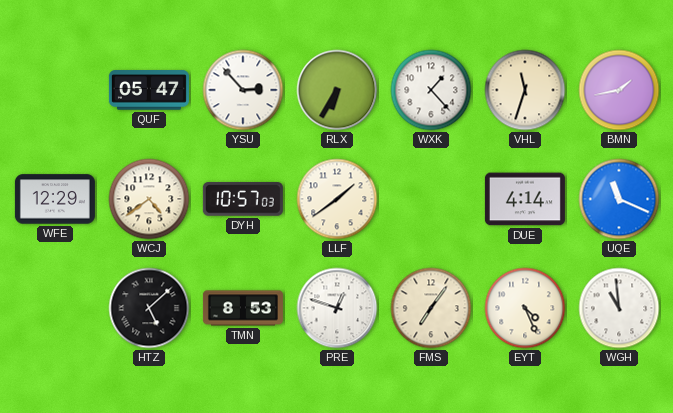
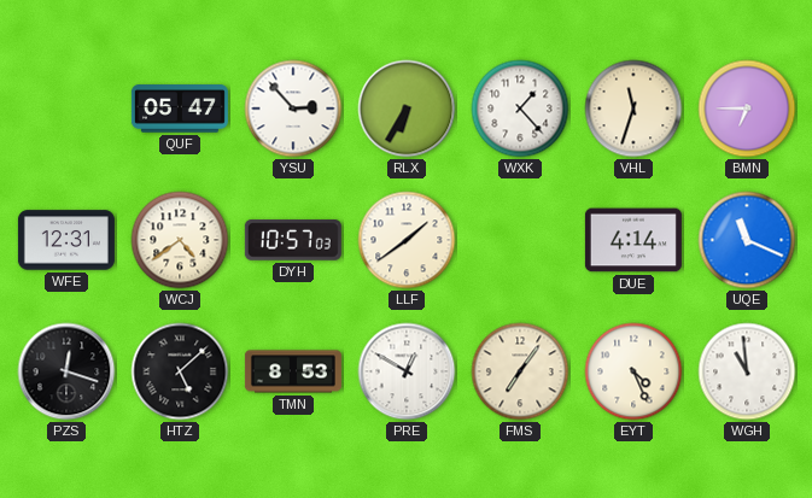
BMN: 1:43 -> 6:45
WFE: 12:29 -> 12:31
PZS: none -> 12:18
PRE: 12:48 -> 12:50
